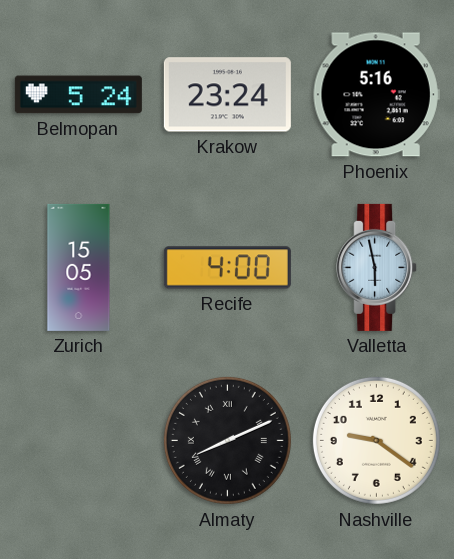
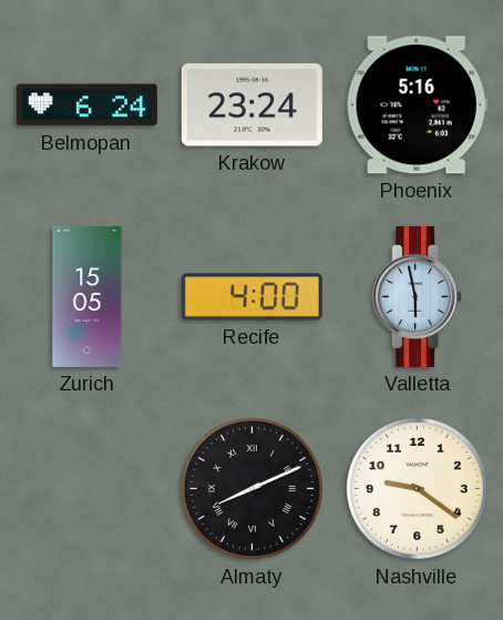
Belmopan: 5:24 -> 6:24
